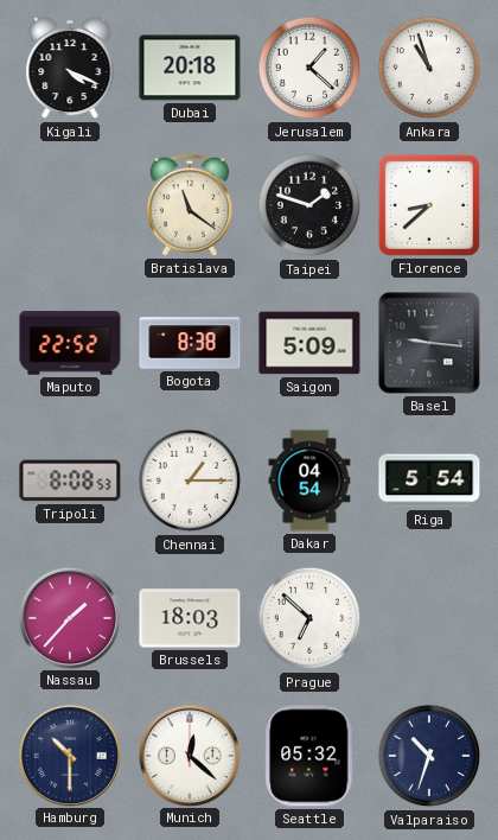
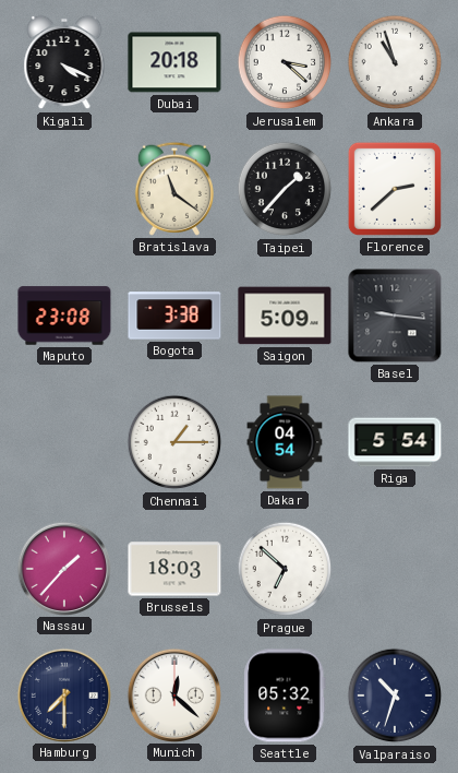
Jerusalem: 1:22 -> 3:22
Taipei: 1:48 -> 1:37
Florence: 8:38 -> 2:38
Maputo: 22:52 -> 23:08
Bogota: 8:38 -> 3:38
Tripoli: 8:08 -> none
Hamburg: 10:30 -> 7:30
